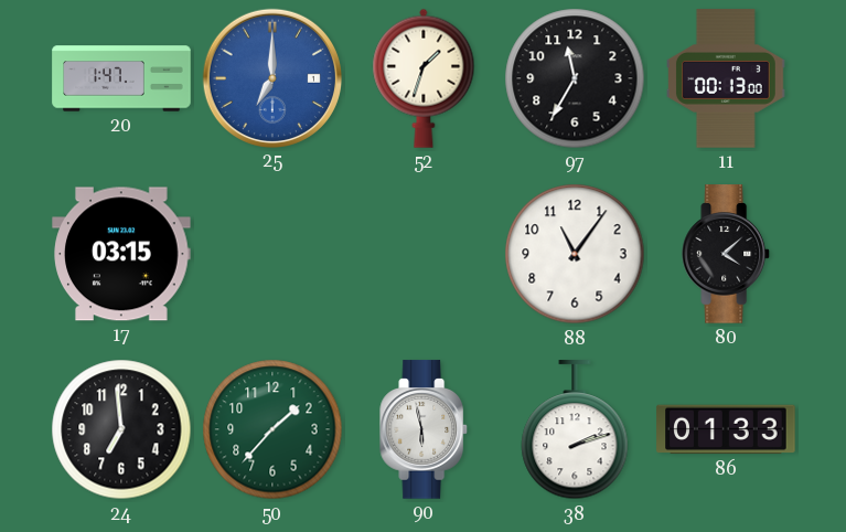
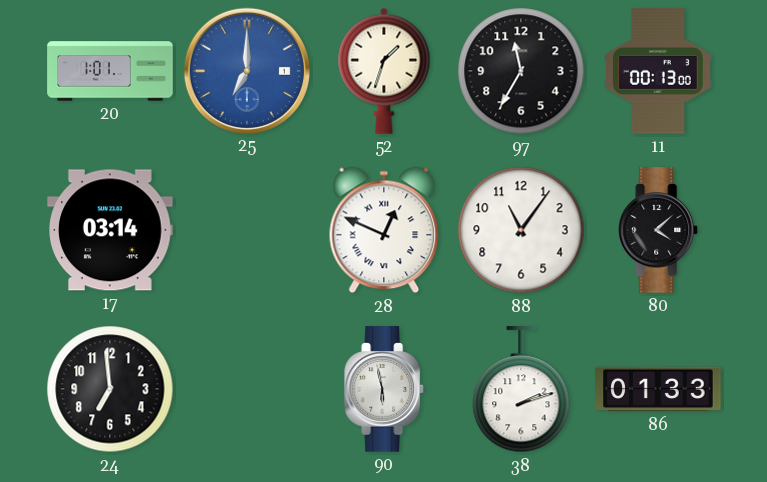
20: 1:47 -> 1:01
17: 03:15 -> 03:14
28: none -> 12:49
50: 1:37 -> none
